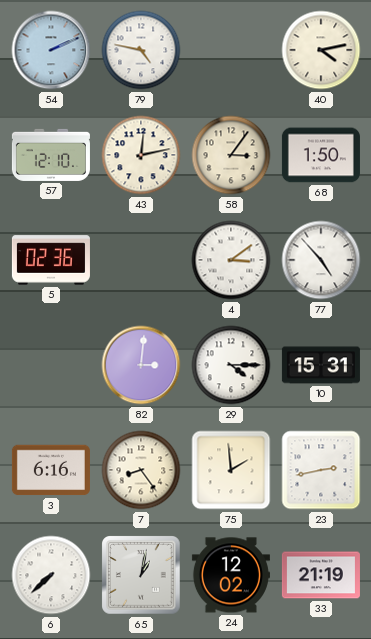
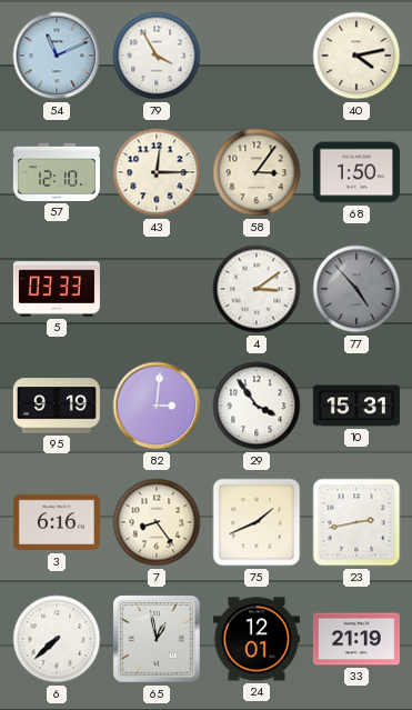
54: 2:11 -> 11:11
79: 4:47 -> 3:55
43: 12:13 -> 12:15
5: 02:36 -> 03:33
77 dial: white -> grey
95: none -> 9:19
29: 4:15 -> 3:54
75: 1:59 -> 1:41
65: 1:02 -> 12:58
24: 12:02 -> 12:01
